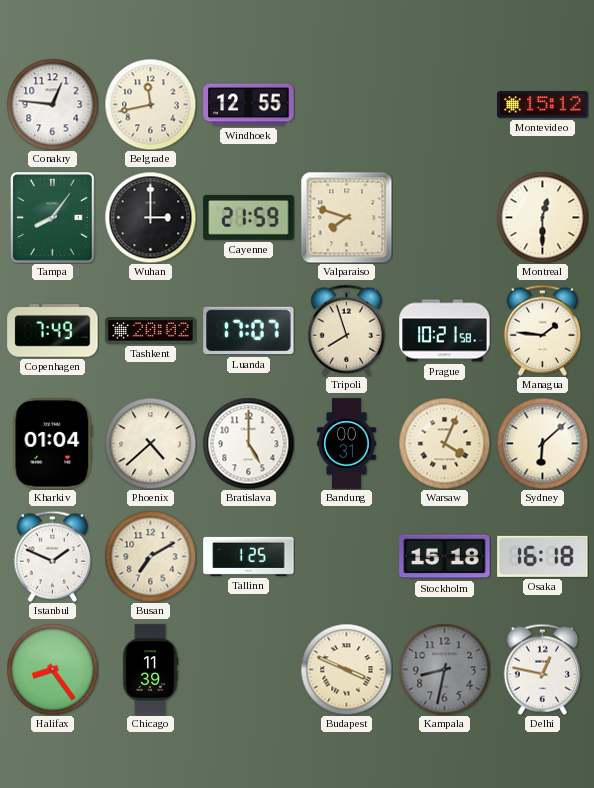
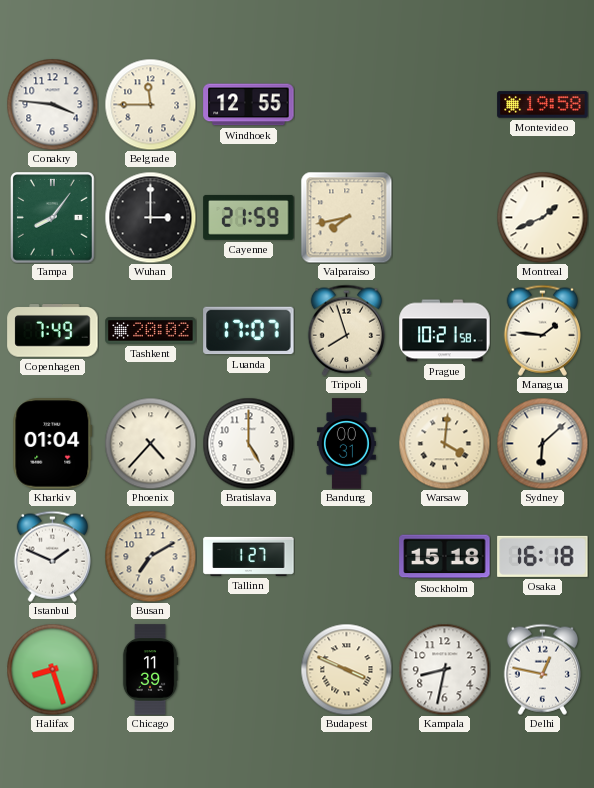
Conakry: 12:46 -> 3:46
Belgrade: 11:43 -> 11:45
Montevideo: 15:12 -> 19:58
Valparaiso: 7:48 -> 7:43
Montreal: 12:30 -> 1:41
Phoenix: 4:38 -> 4:37
Warsaw: 4:04 -> 4:01
Tallinn: 1:25 -> 1:27
Halifax: 8:24 -> 8:27
Kampala dial: grey -> white
